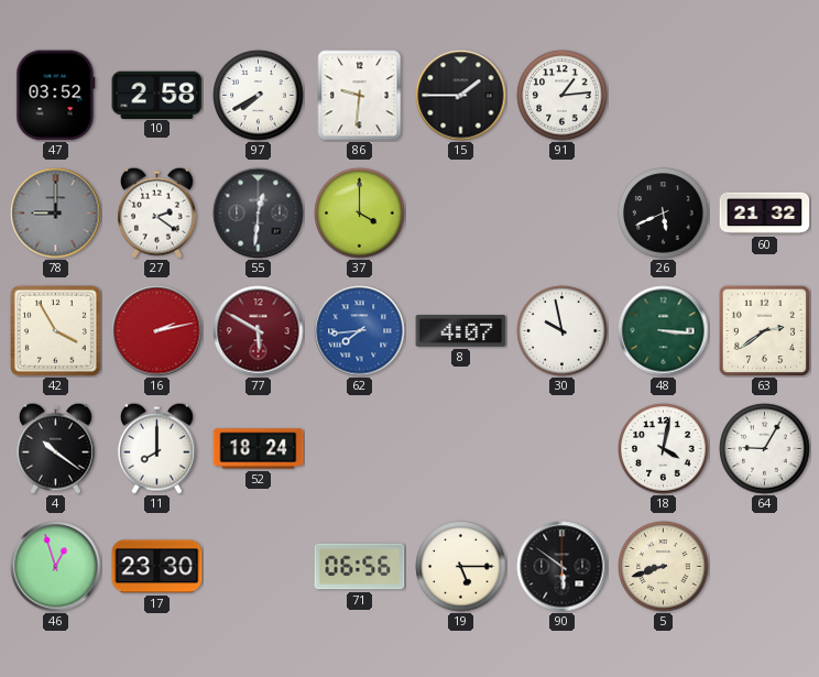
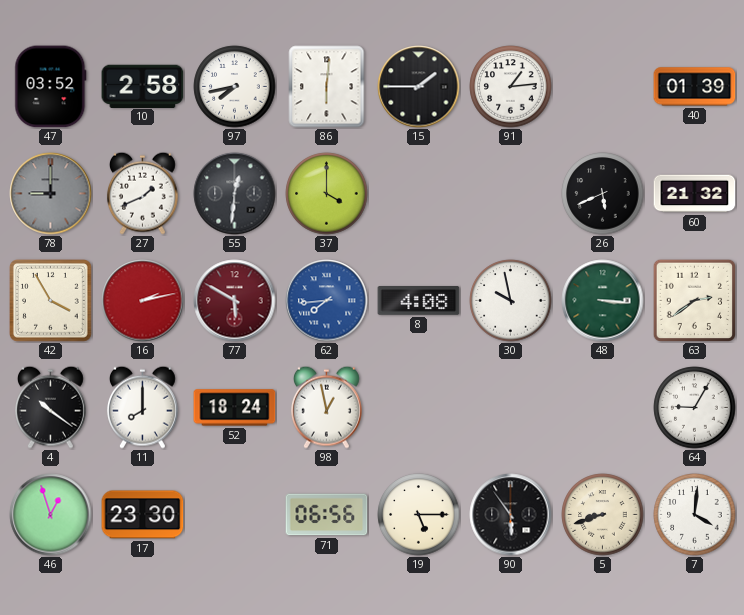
97: 7:40 -> 7:43
86: 9:31 -> 6:01
40: none -> 01:39
27: 2:21 -> 1:41
8: 4:07 -> 4:08
98: none -> 12:58
18: 4:02 -> none
90: 5:51 -> 5:54
7: none -> 4:01
